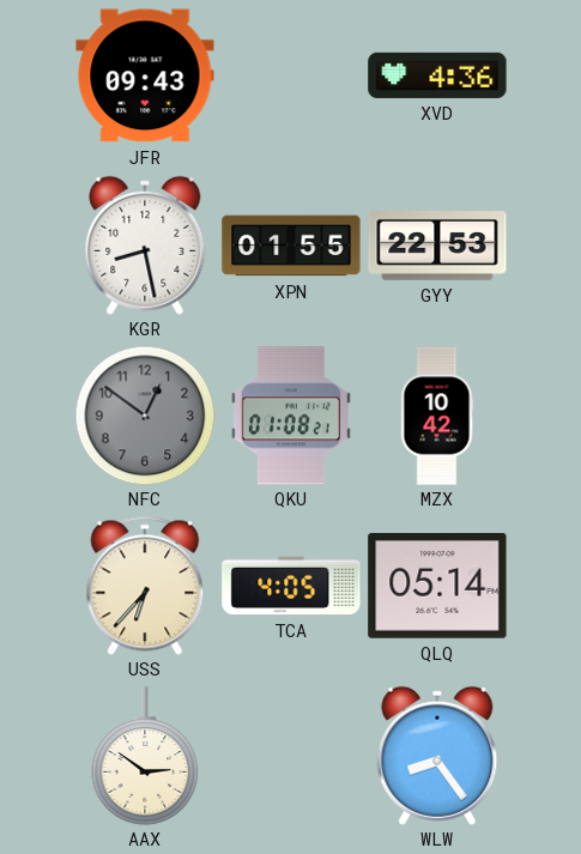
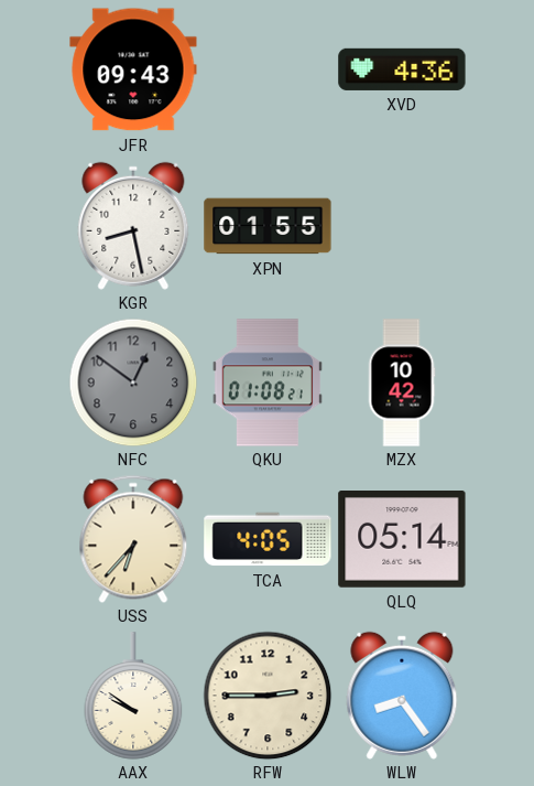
GYY: 22:53 -> none
AAX: 2:51 -> 9:51
RFW: none -> 2:45
